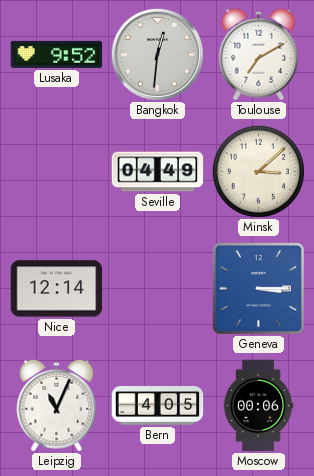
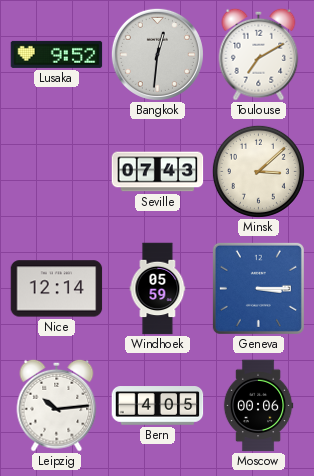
Seville: 04:49 -> 07:43
Windhoek: none -> 05:59
Leipzig: 11:04 -> 10:14
